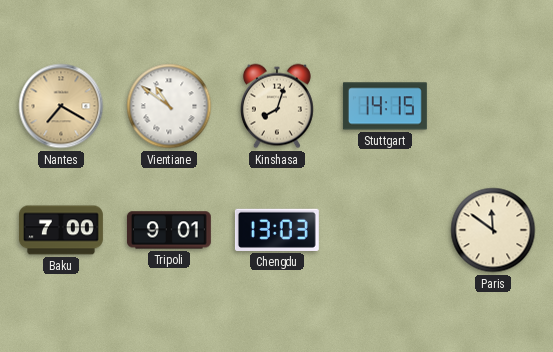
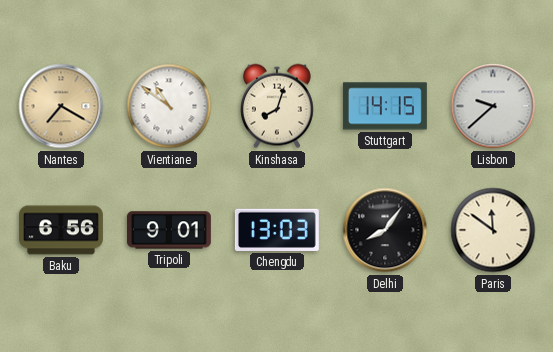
Lisbon: none -> 9:38
Baku: 7:00 -> 6:56
Delhi: none -> 8:06
